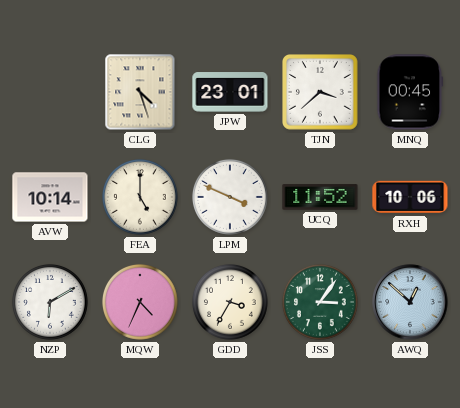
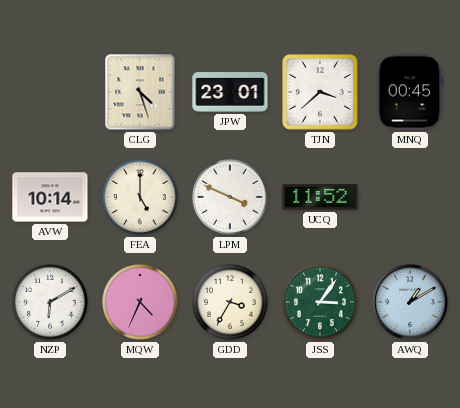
RXH: 10:06 -> none
AWQ: 12:52 -> 1:10
